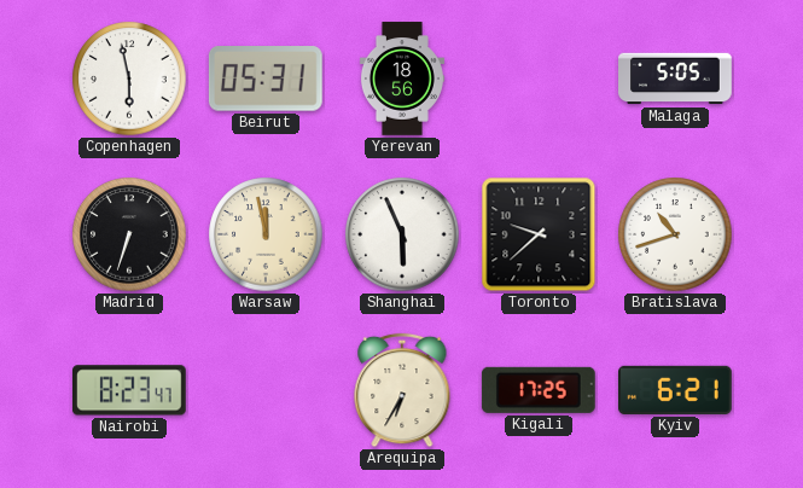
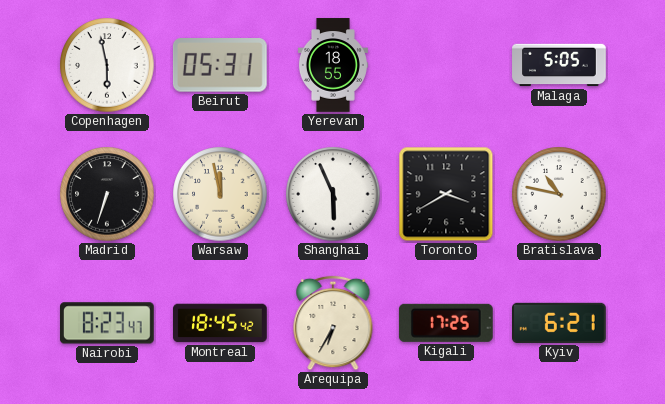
Yerevan: 18:56 -> 18:55
Toronto: 9:38 -> 3:40
Bratislava: 10:42 -> 10:47
Montreal: none -> 18:45
